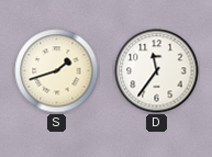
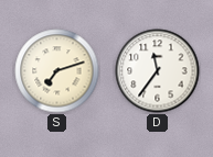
S: 1:42 -> 7:12
